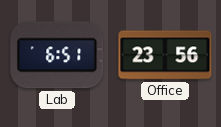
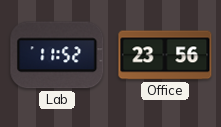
Lab: 6:51 -> 11:52
